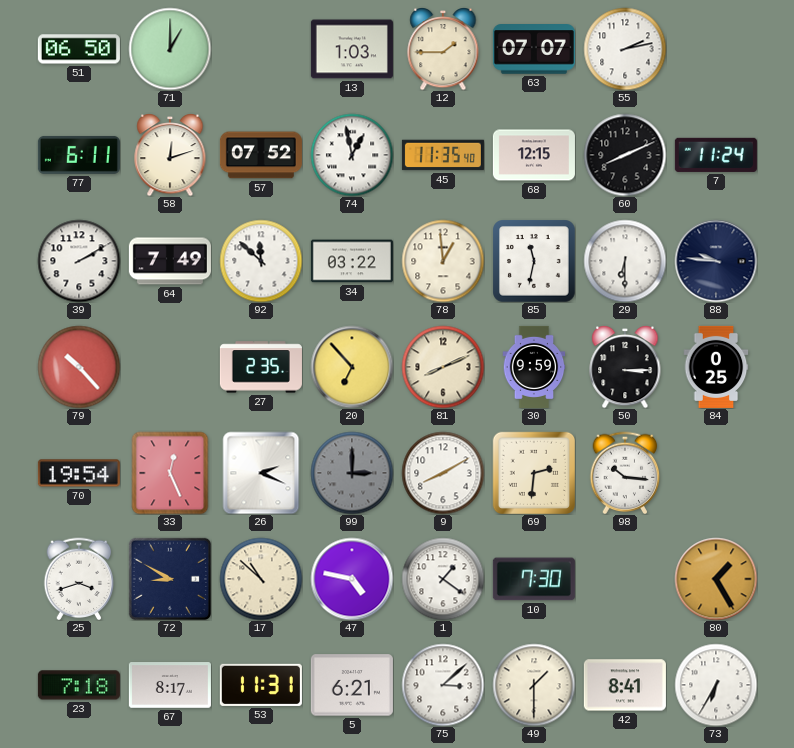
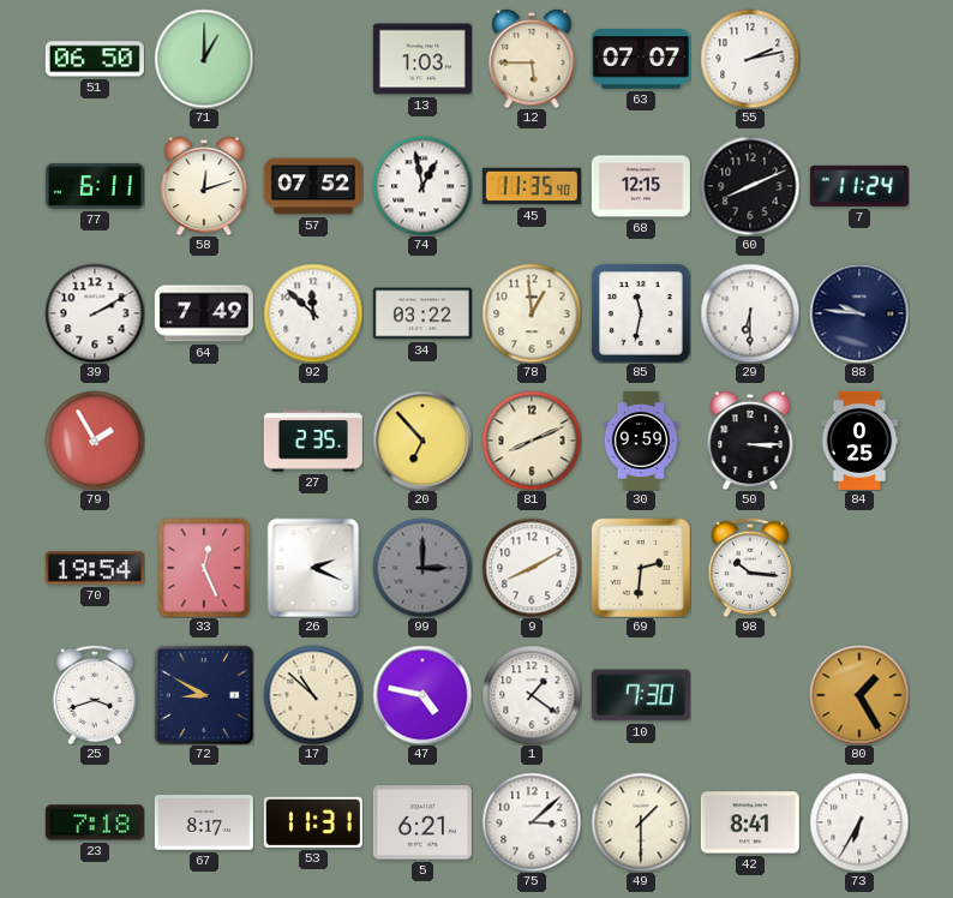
12: 1:45 -> 5:45
79: 10:23 -> 1:55
